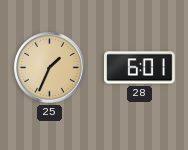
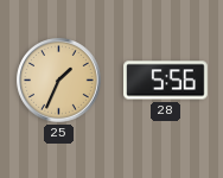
28: 6:01 -> 5:56
